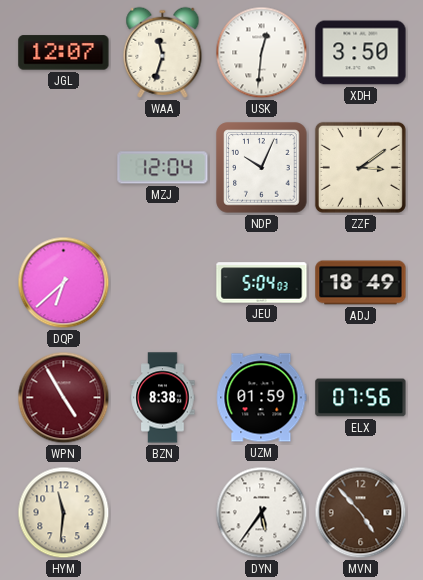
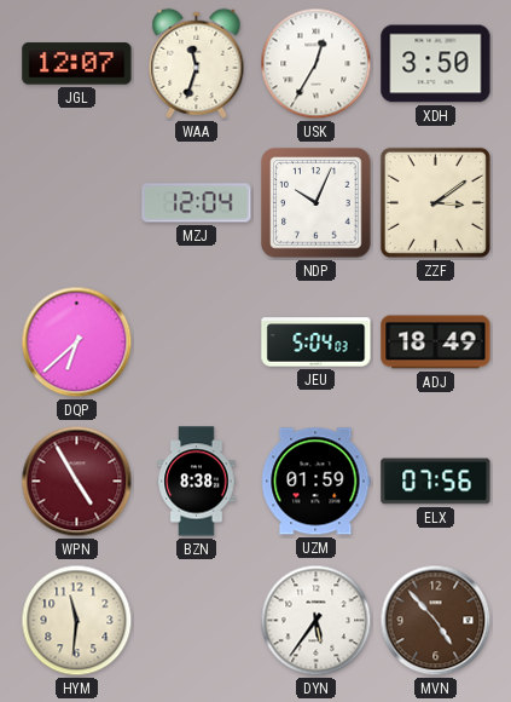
USK: 12:31 -> 12:35
